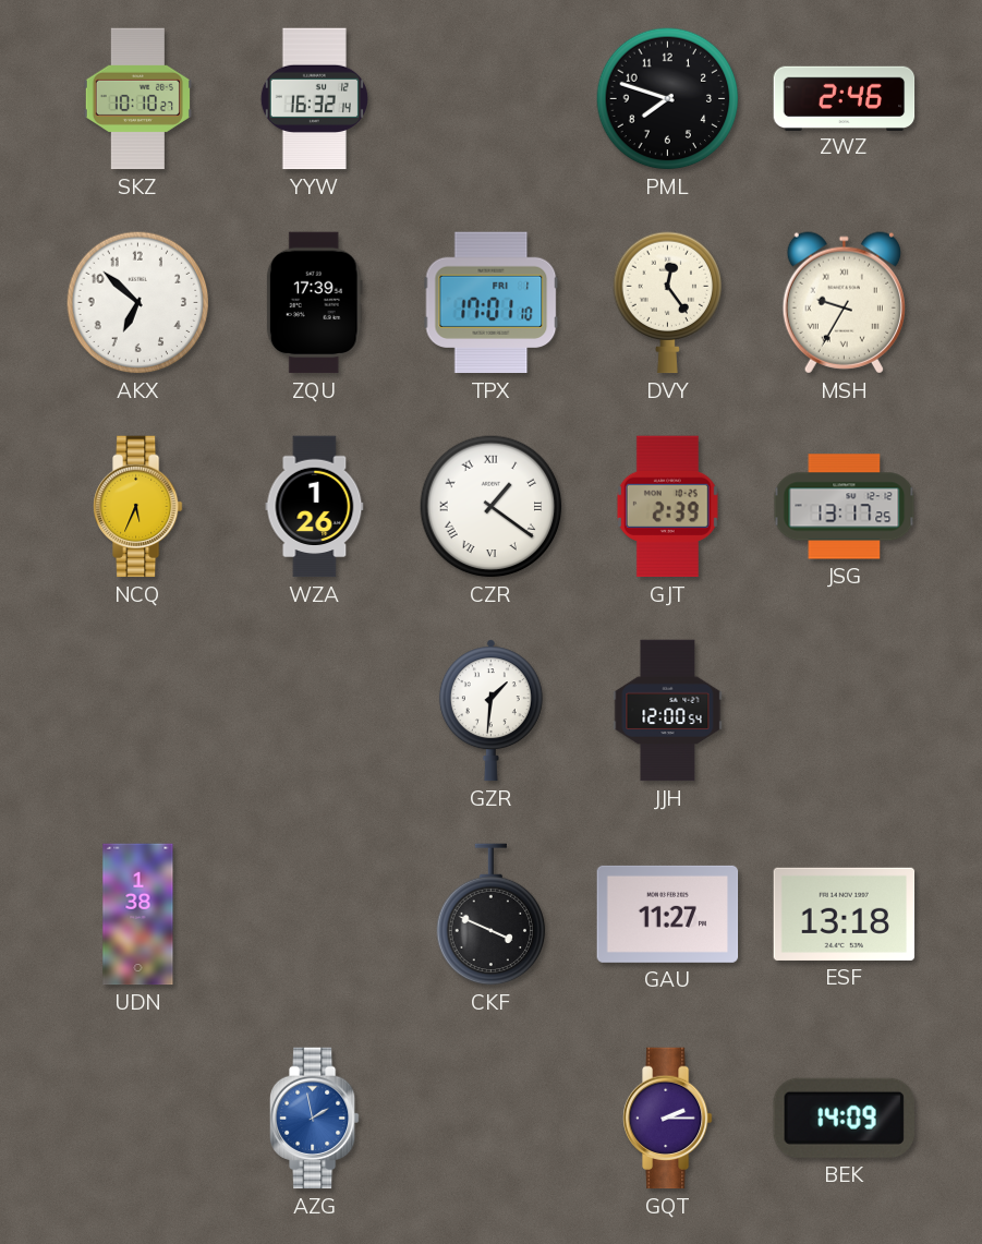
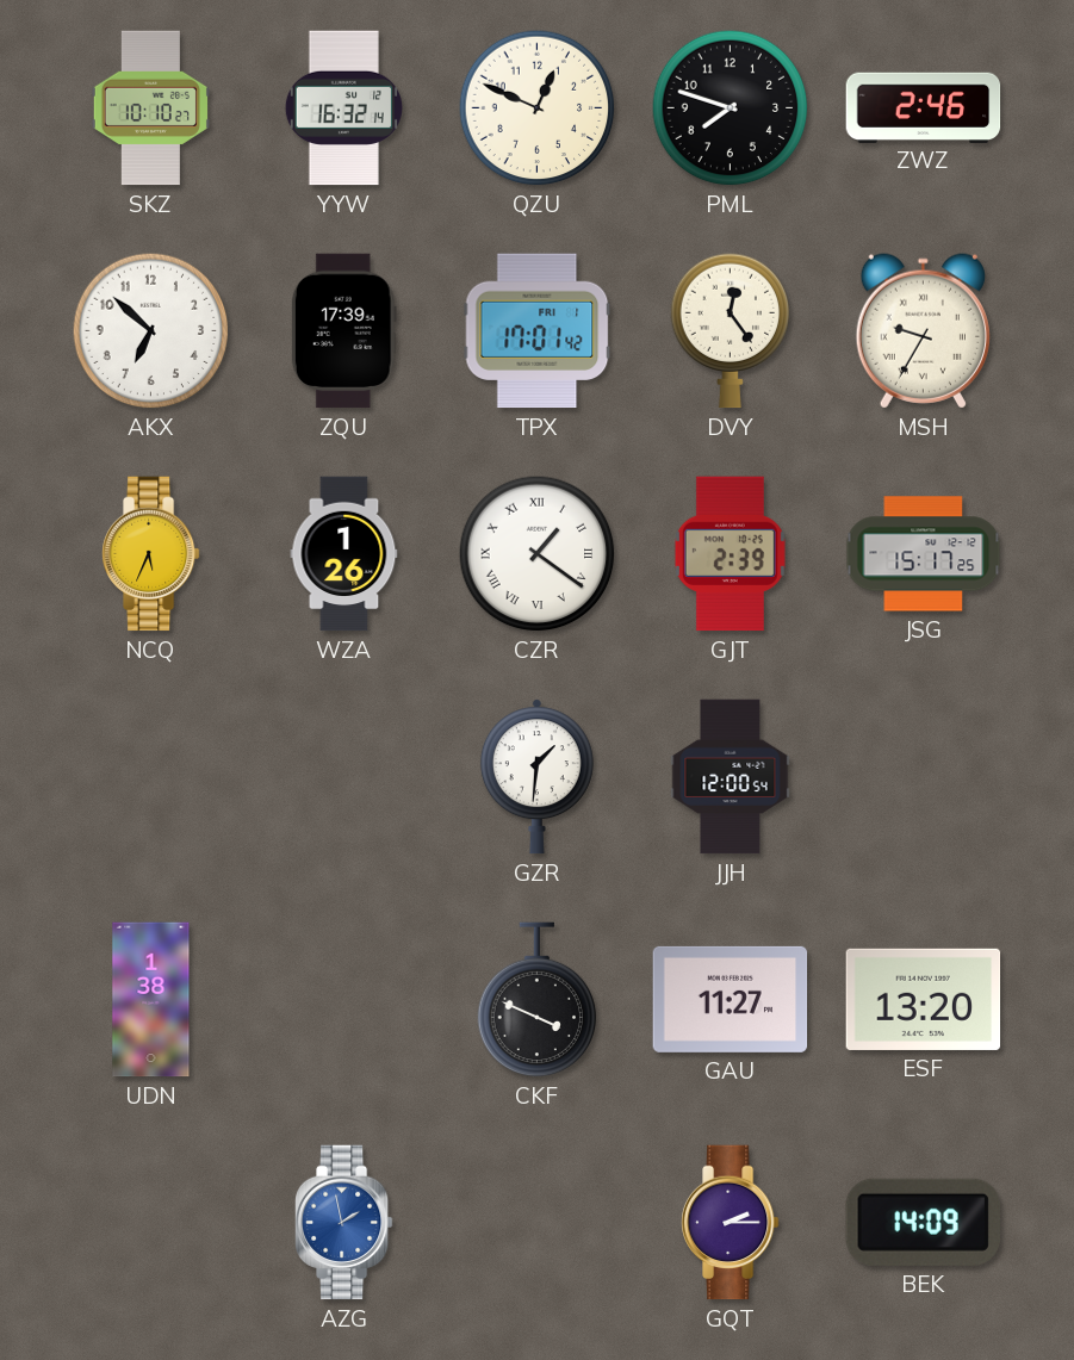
QZU: none -> 12:49
TPX: 17:01:10 -> 17:01:42
JSG: 13:17 -> 15:17
ESF: 13:18 -> 13:20
